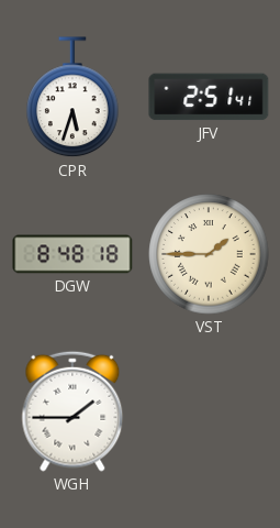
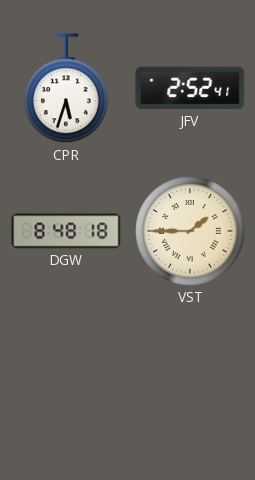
JFV: 2:51 -> 2:52
WGH: 1:45 -> none
